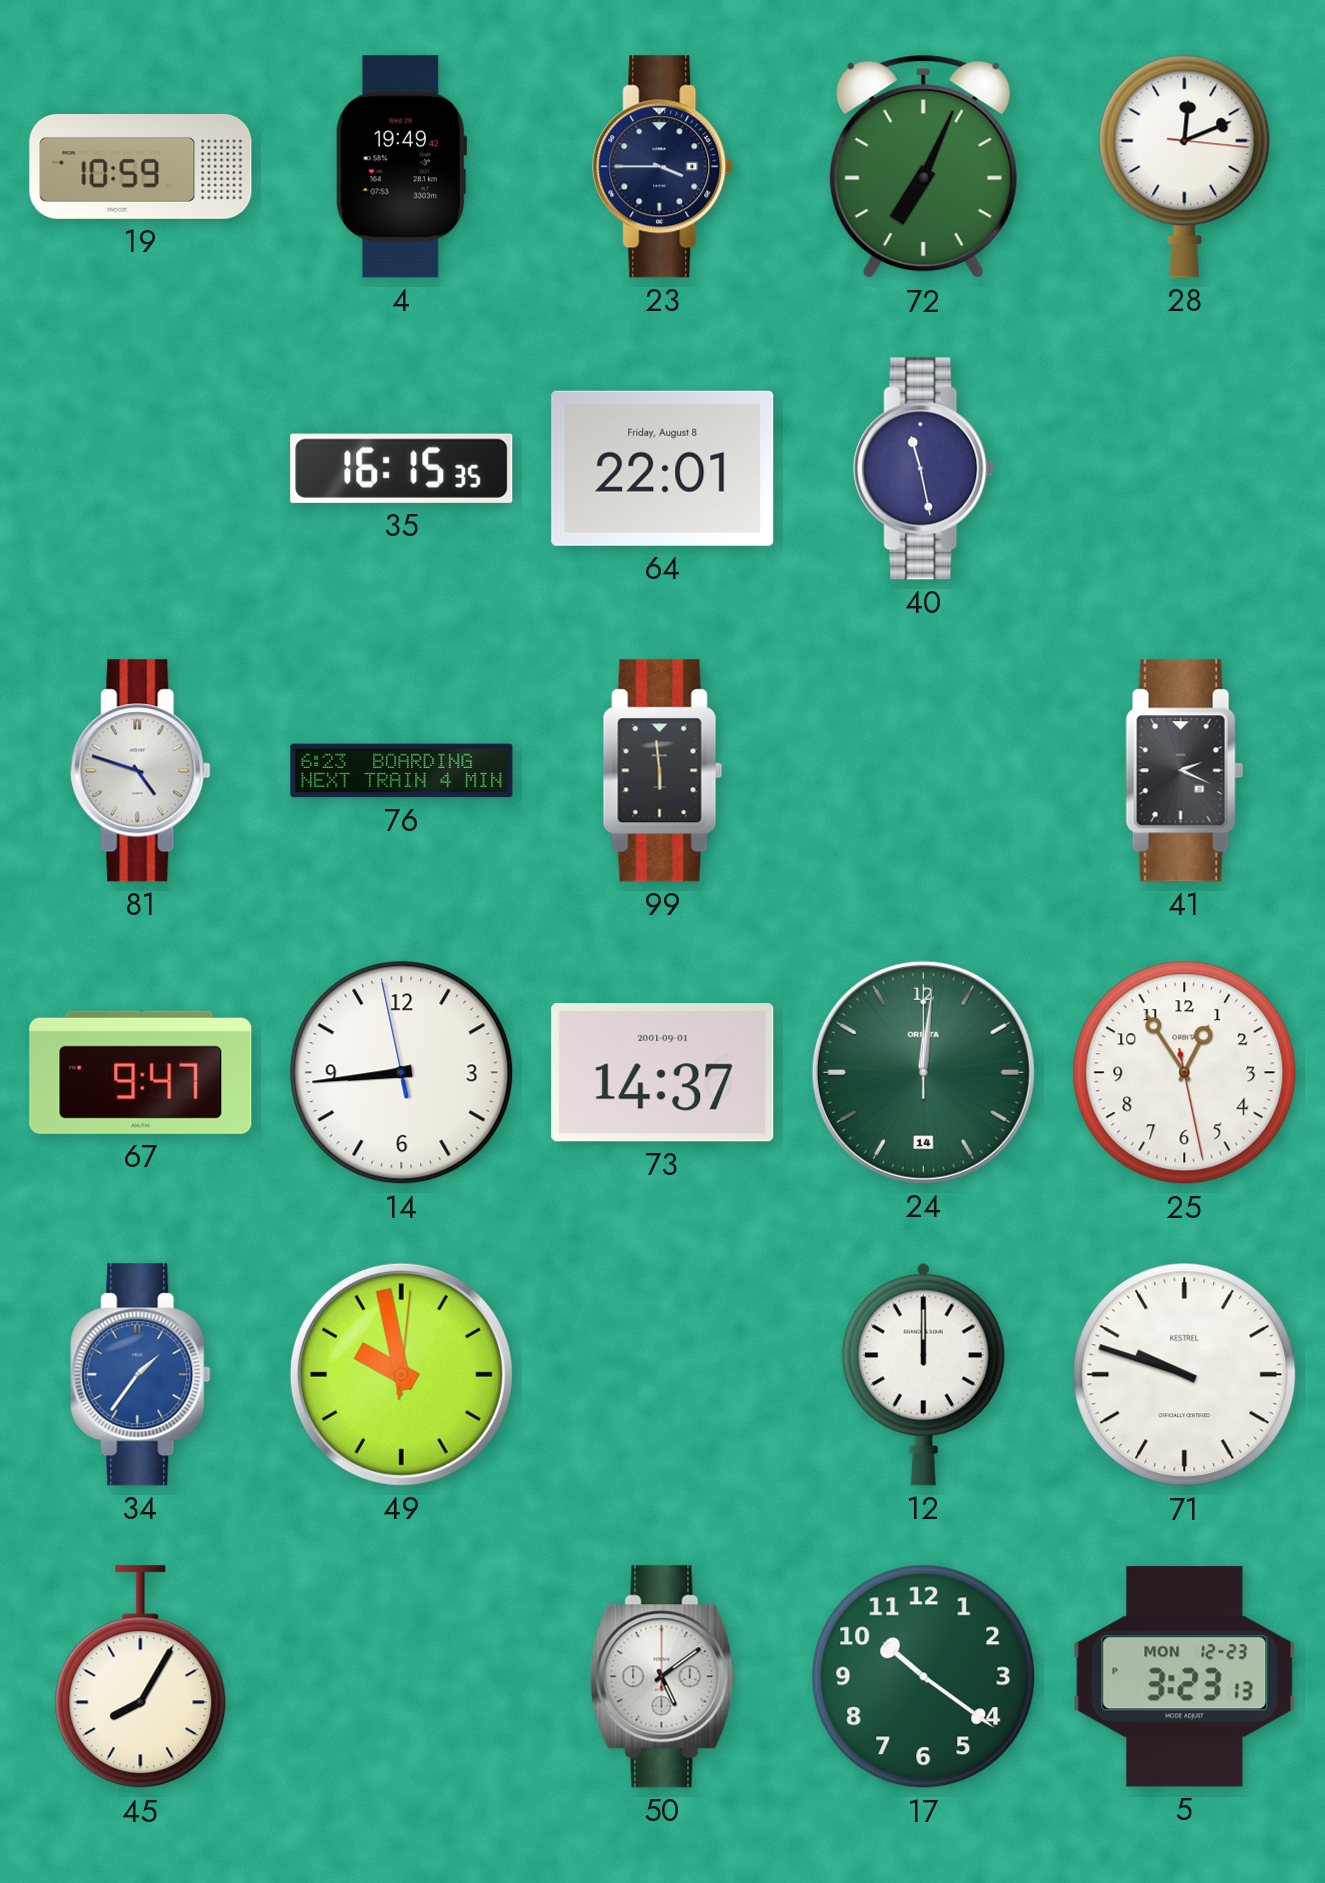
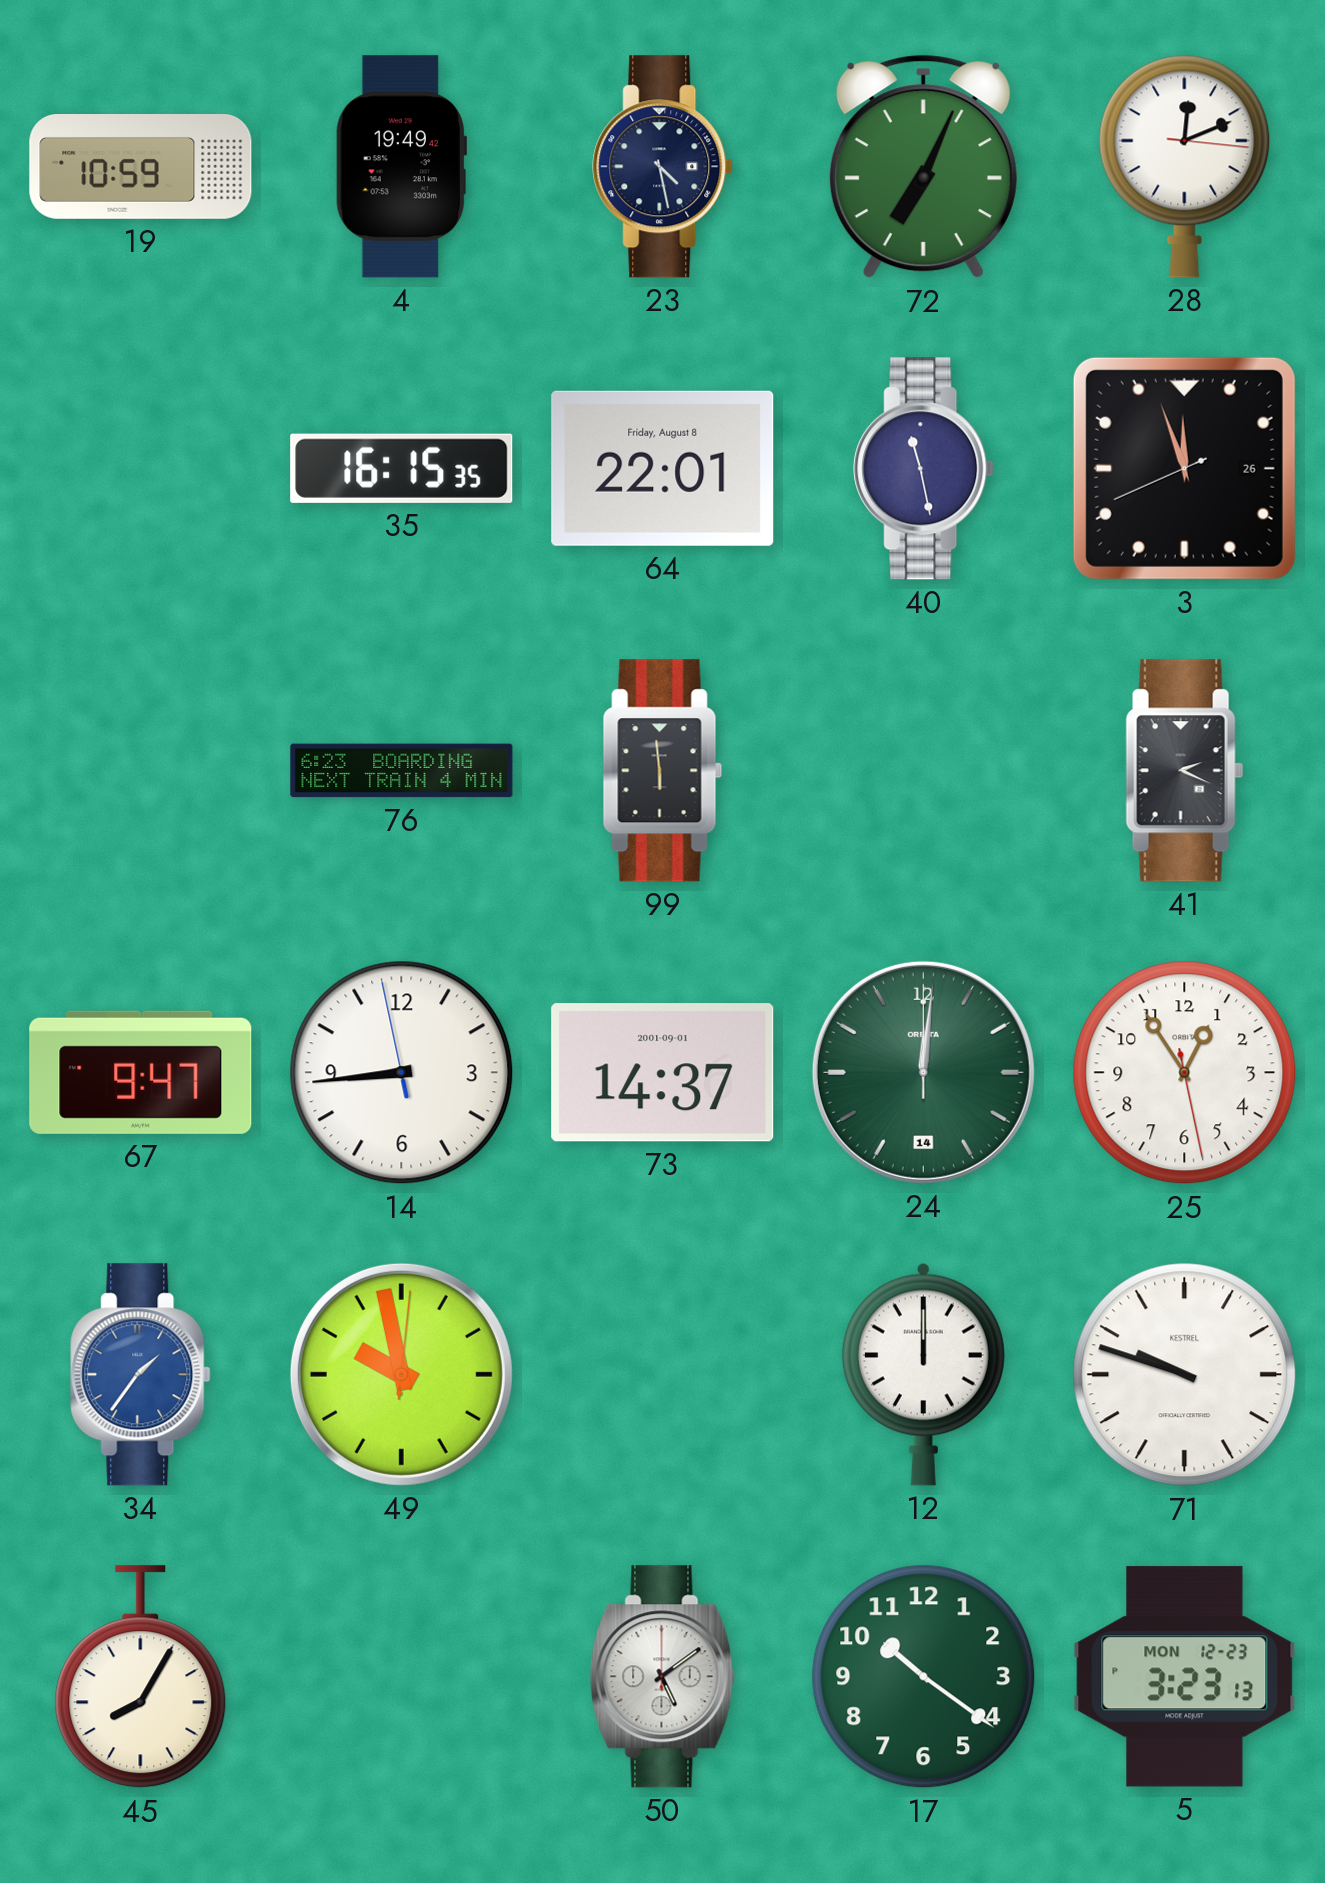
23: 3:45 -> 4:28
3: none -> 11:56
81: 4:48 -> none
